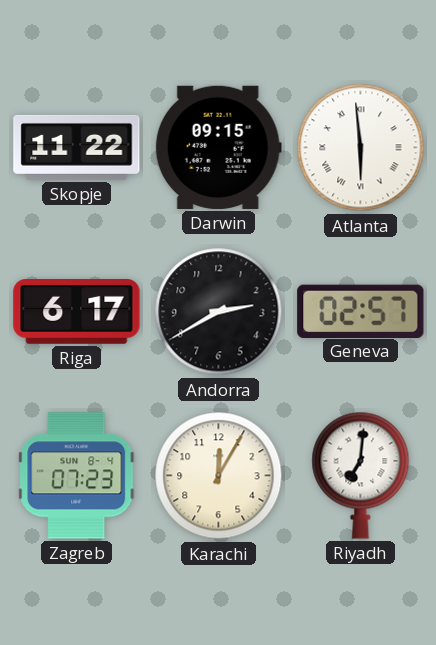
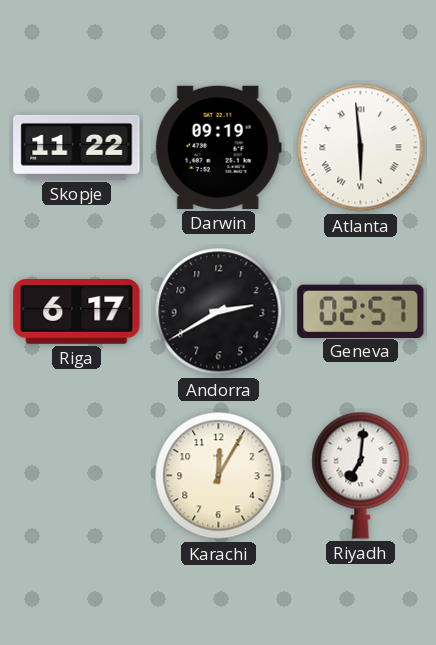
Darwin: 09:15 -> 09:19
Zagreb: 07:23 -> none
